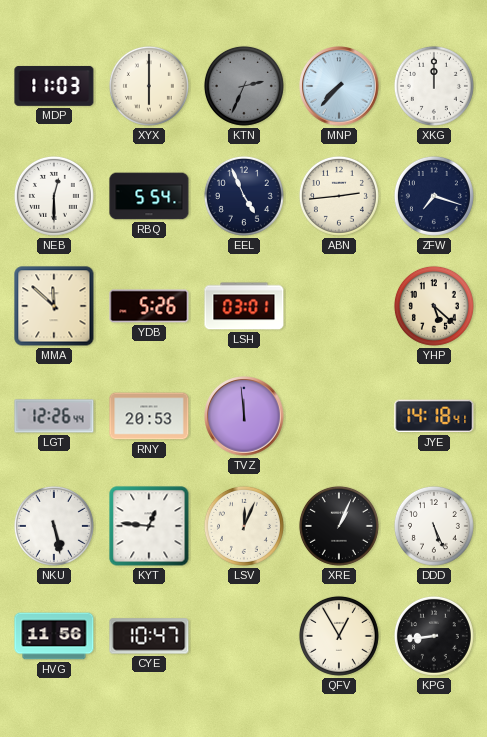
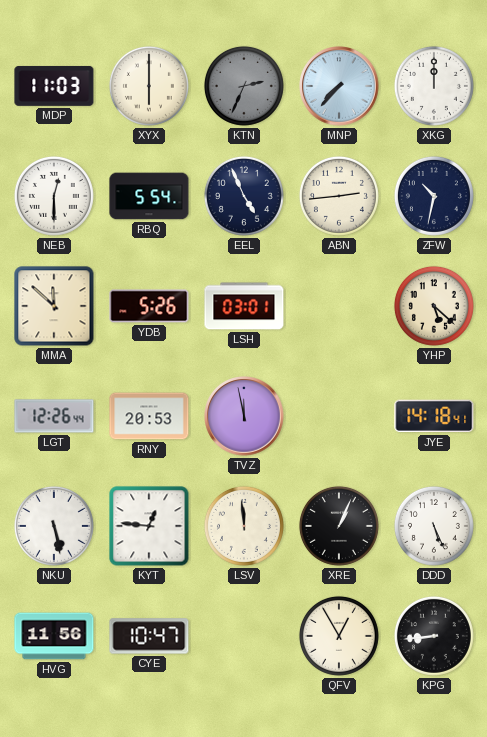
ZFW: 7:18 -> 10:32
TVZ: 11:59 -> 11:58
LSV: 12:04 -> 11:59
